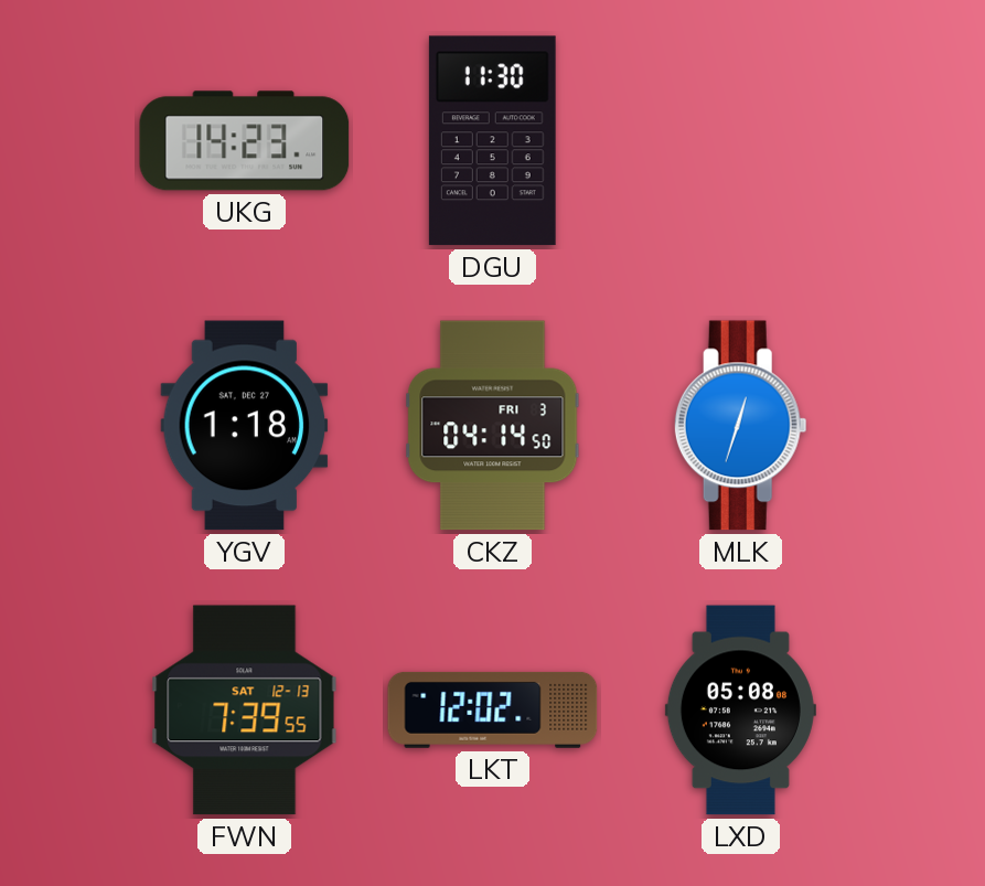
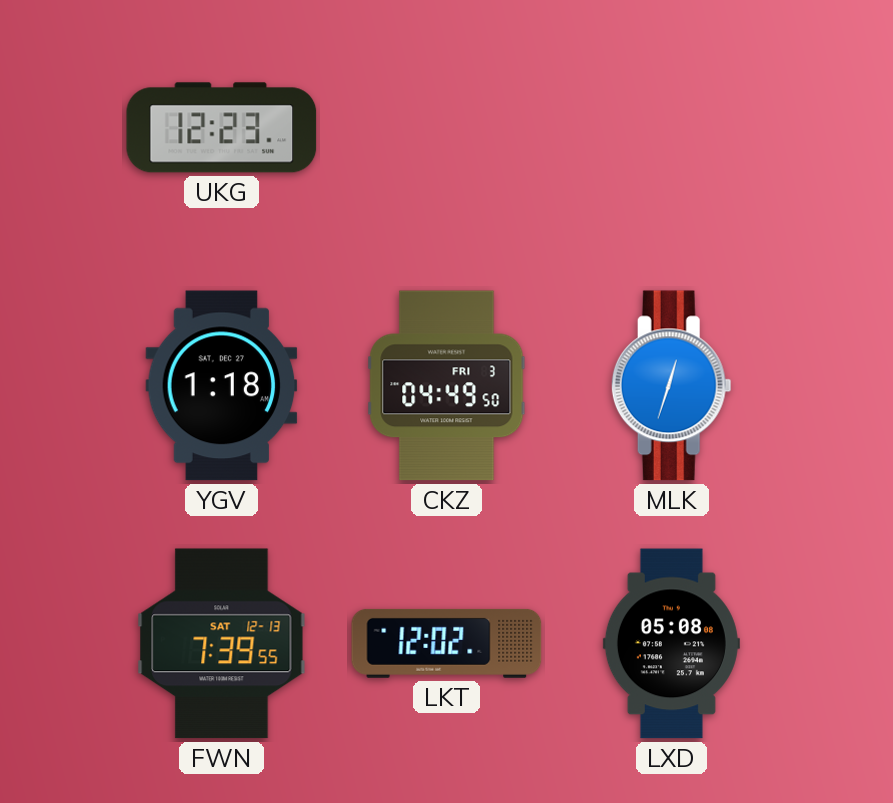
UKG: 14:23 -> 12:23
DGU: 11:30 -> none
CKZ: 04:14 -> 04:49
